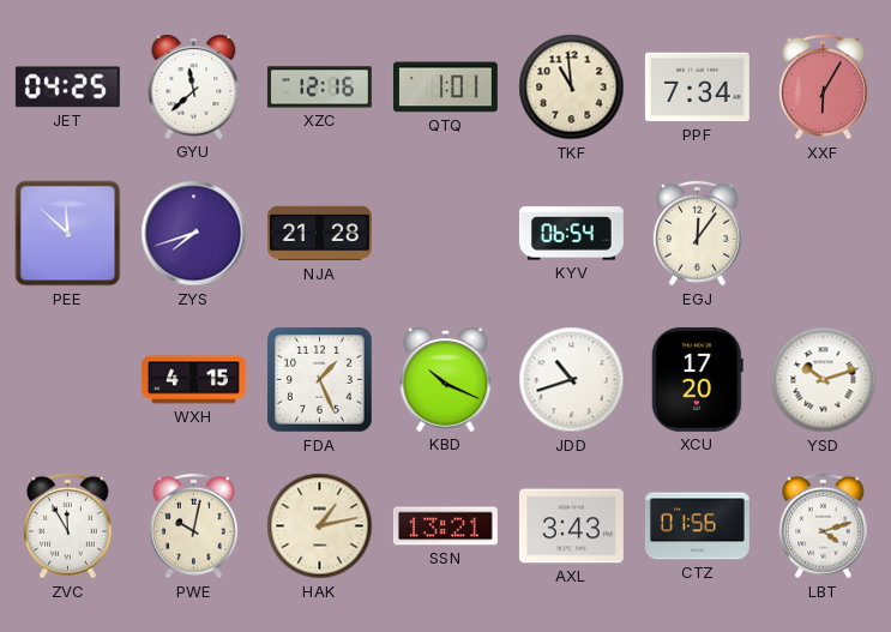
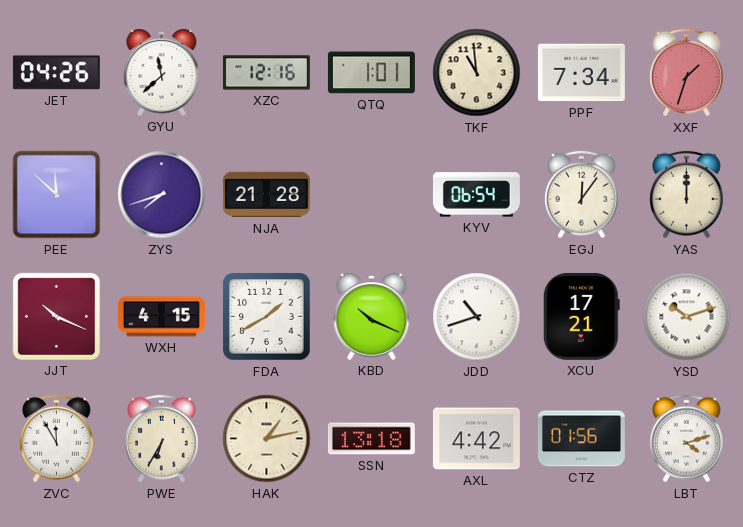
JET: 04:25 -> 04:26
XXF: 6:05 -> 1:33
YAS: none -> 12:00
JJT: none -> 10:19
FDA: 1:26 -> 1:40
XCU: 17:20 -> 17:21
PWE: 10:02 -> 6:35
SSN: 13:21 -> 13:18
AXL: 3:43 -> 4:42
